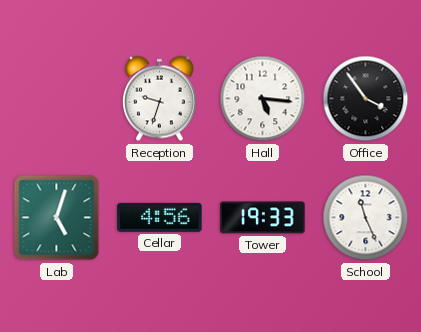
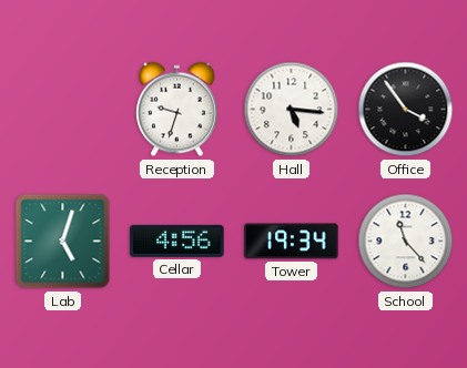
Tower: 19:33 -> 19:34
School: 11:26 -> 11:23
